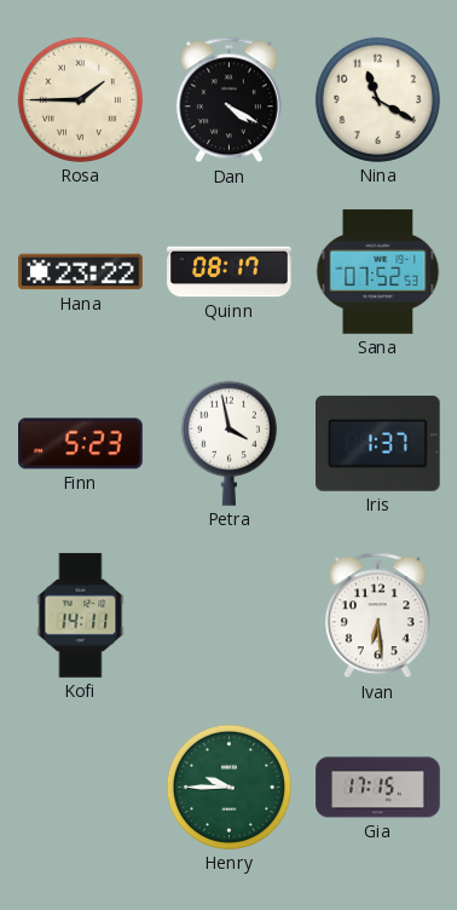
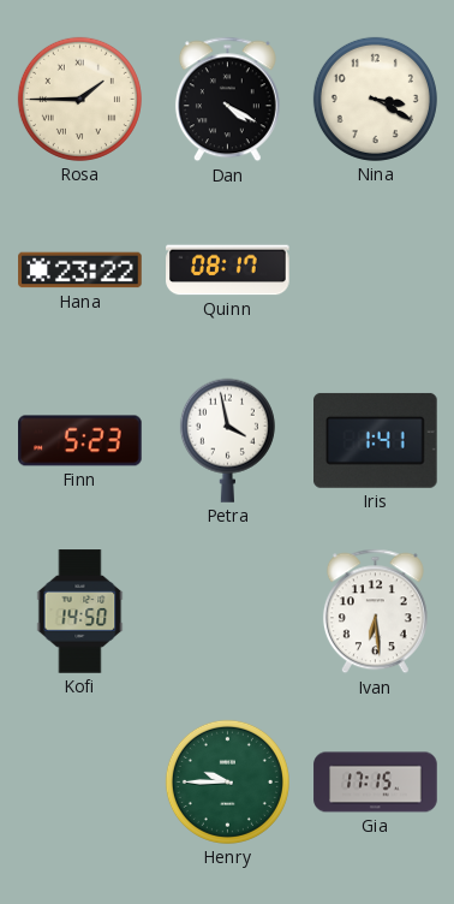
Nina: 11:20 -> 3:20
Sana: 07:52 -> none
Iris: 1:37 -> 1:41
Kofi: 14:11 -> 14:50
